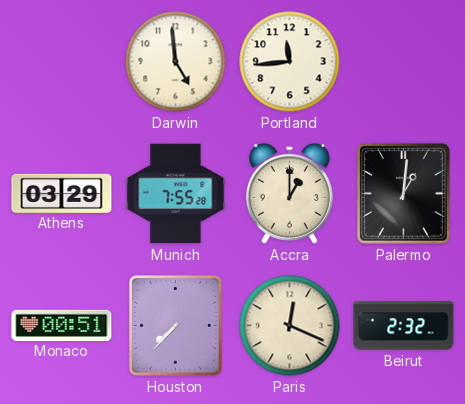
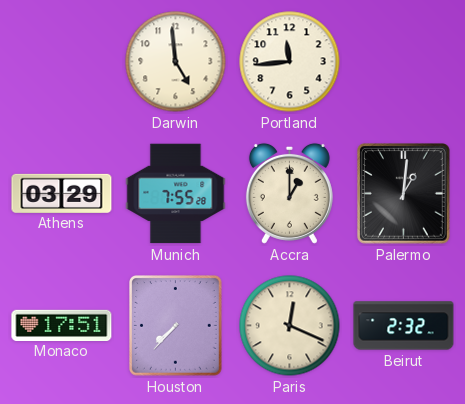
Monaco: 00:51 -> 17:51
